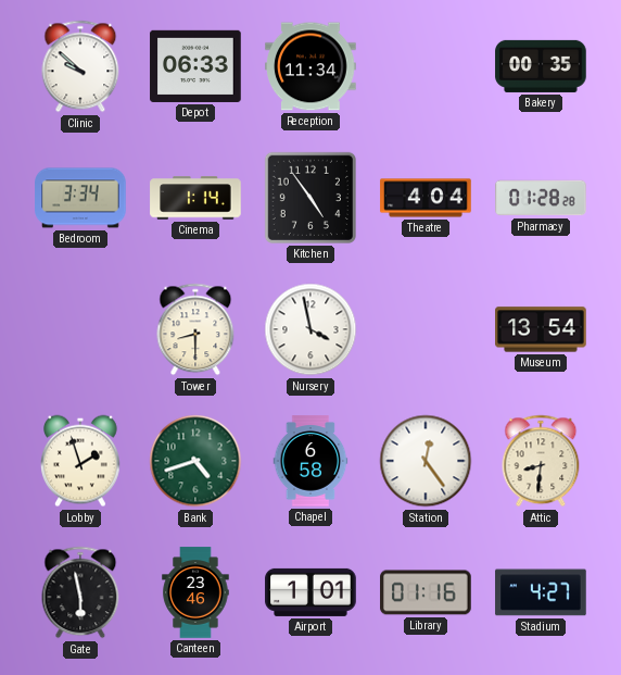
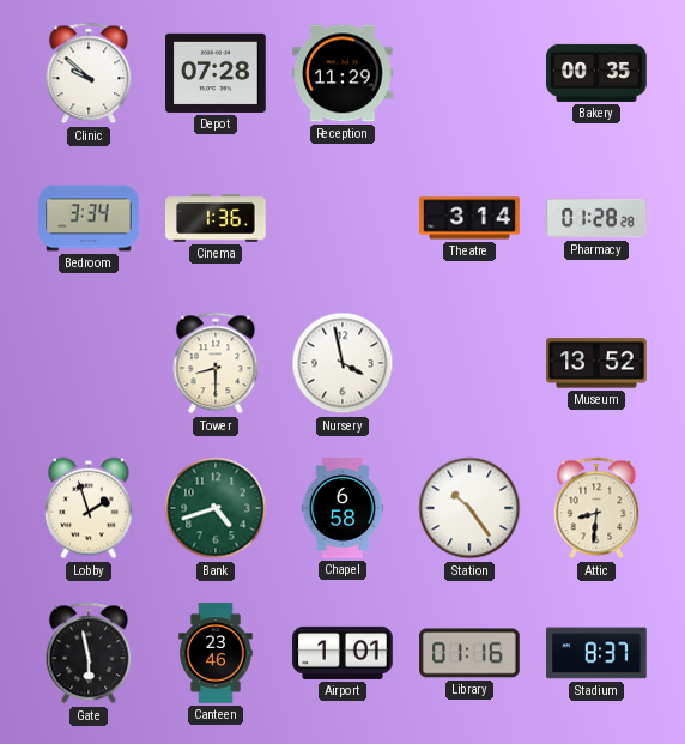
Depot: 06:33 -> 07:28
Reception: 11:34 -> 11:29
Cinema: 1:14 -> 1:36
Kitchen: 4:54 -> none
Theatre: 4:04 -> 3:14
Museum: 13:54 -> 13:52
Station: 12:24 -> 10:24
Stadium: 4:27 -> 8:37
